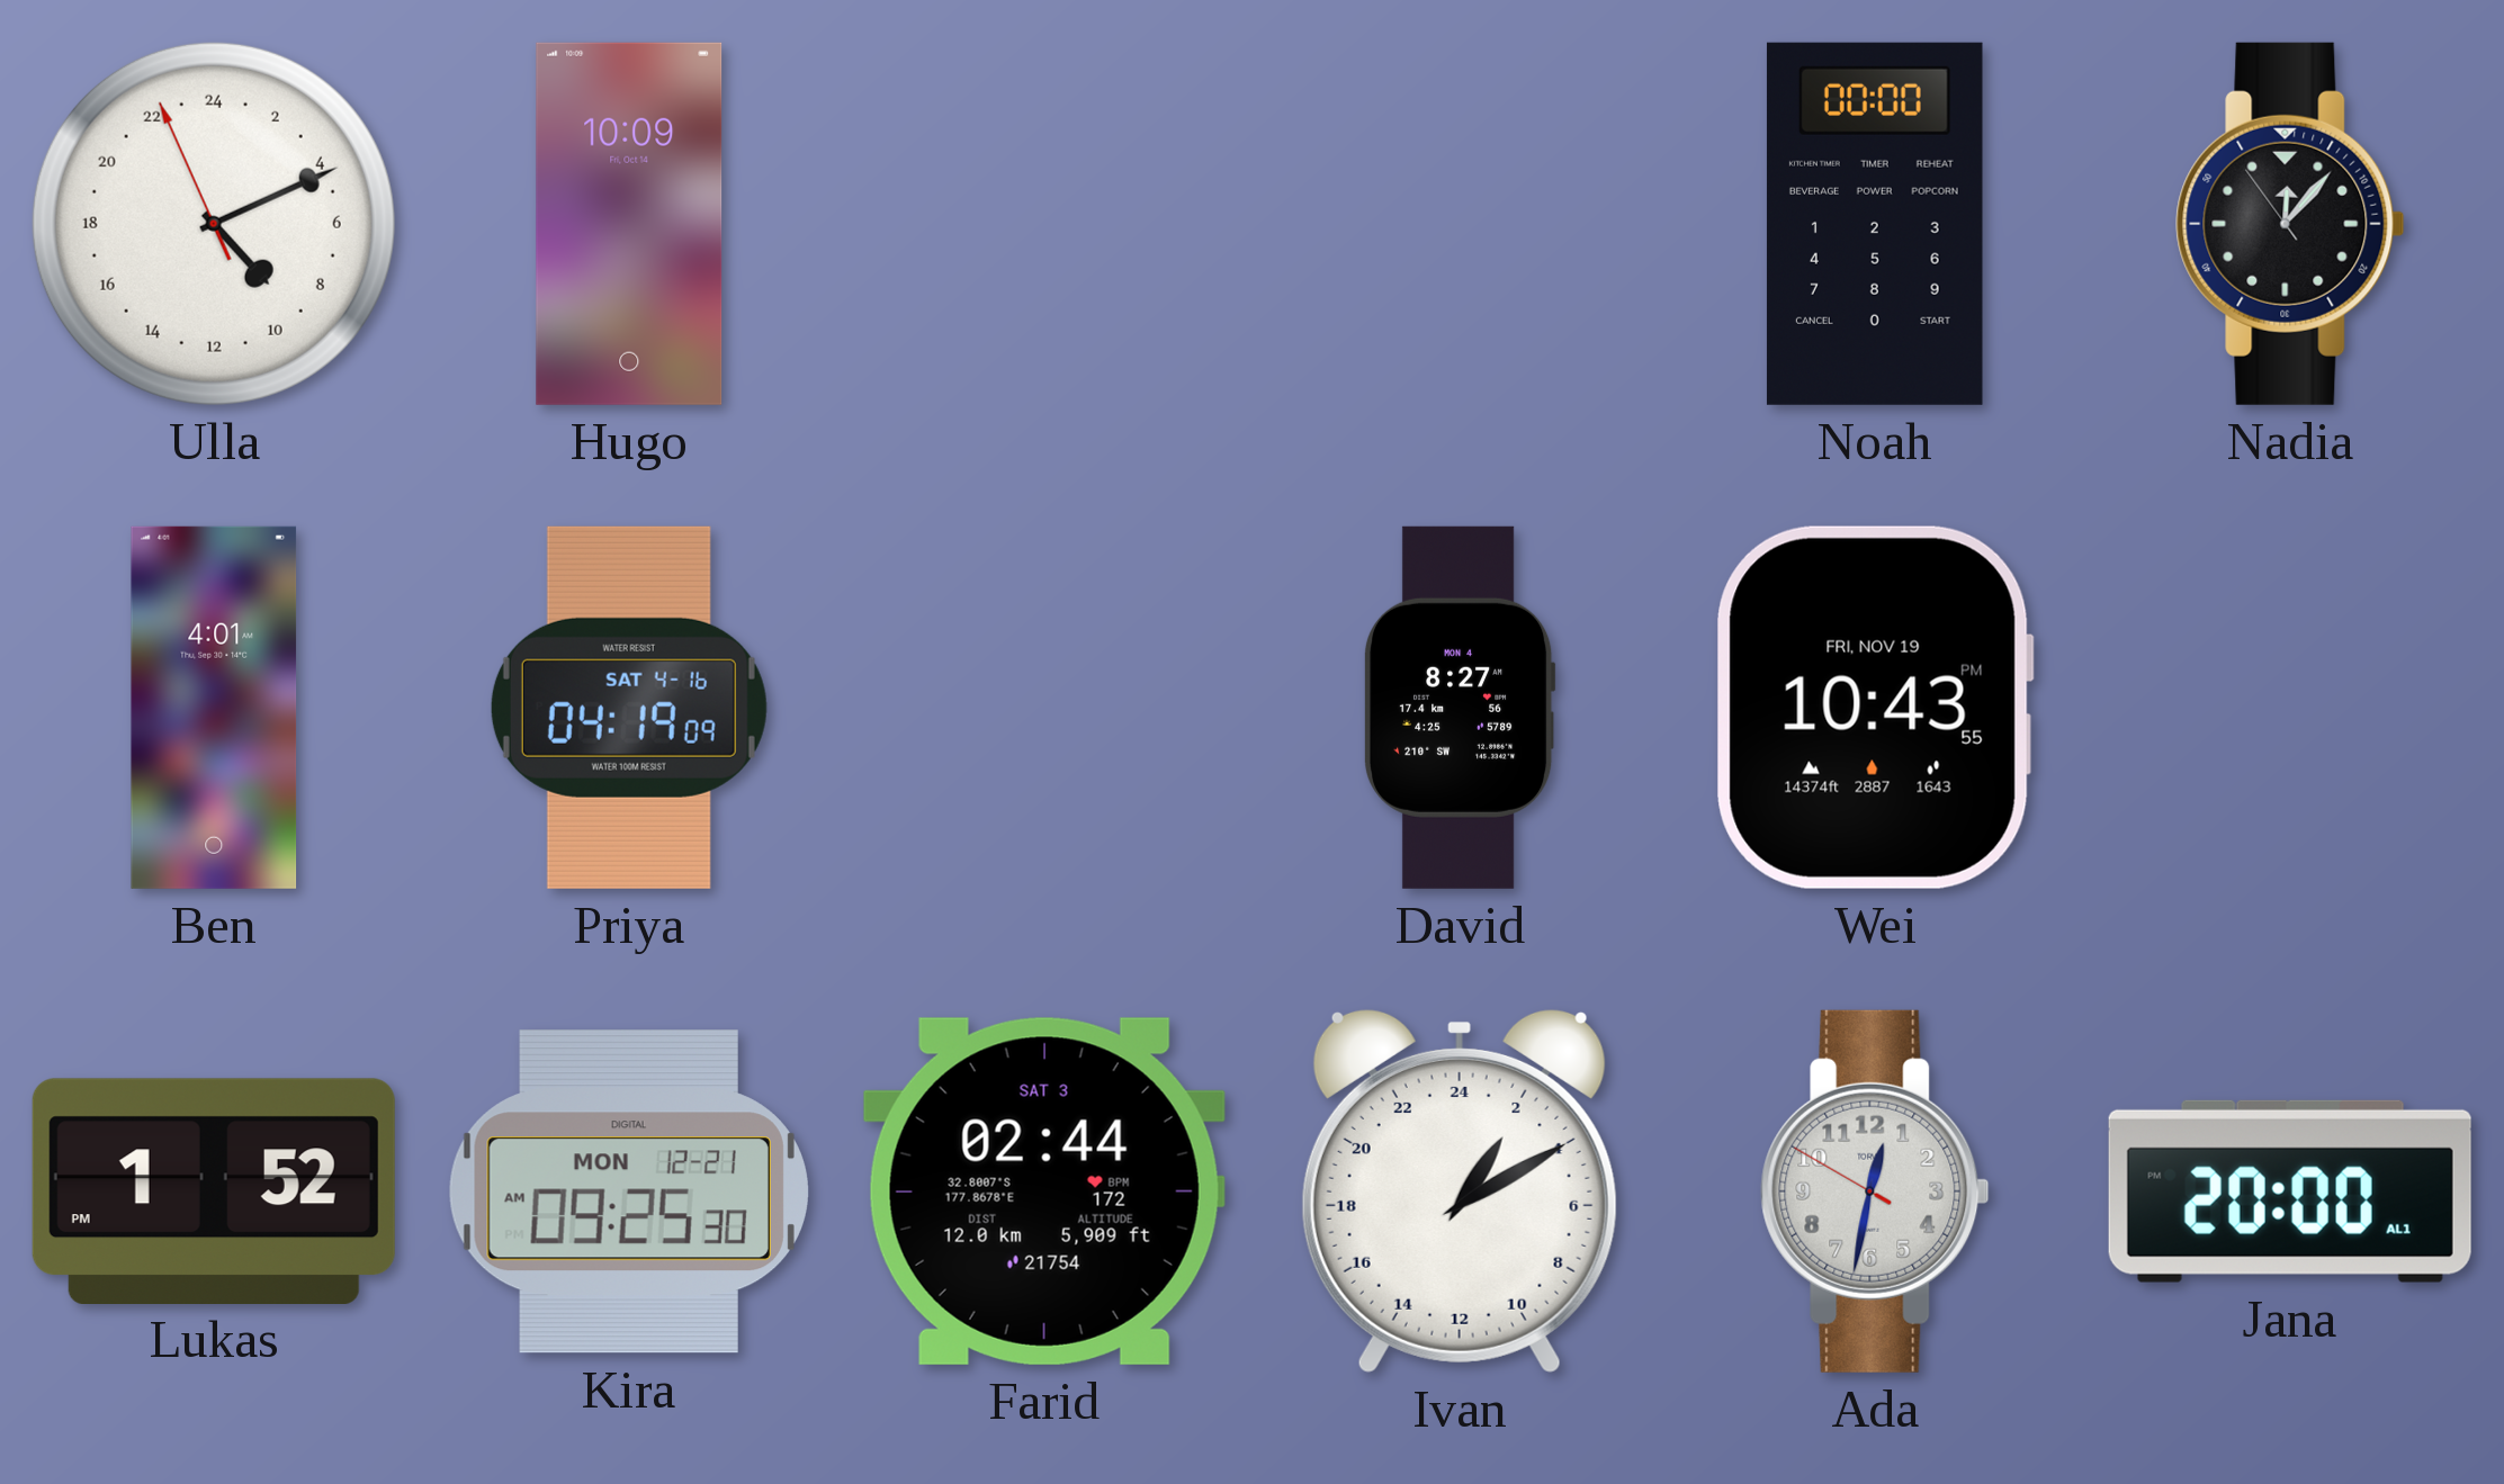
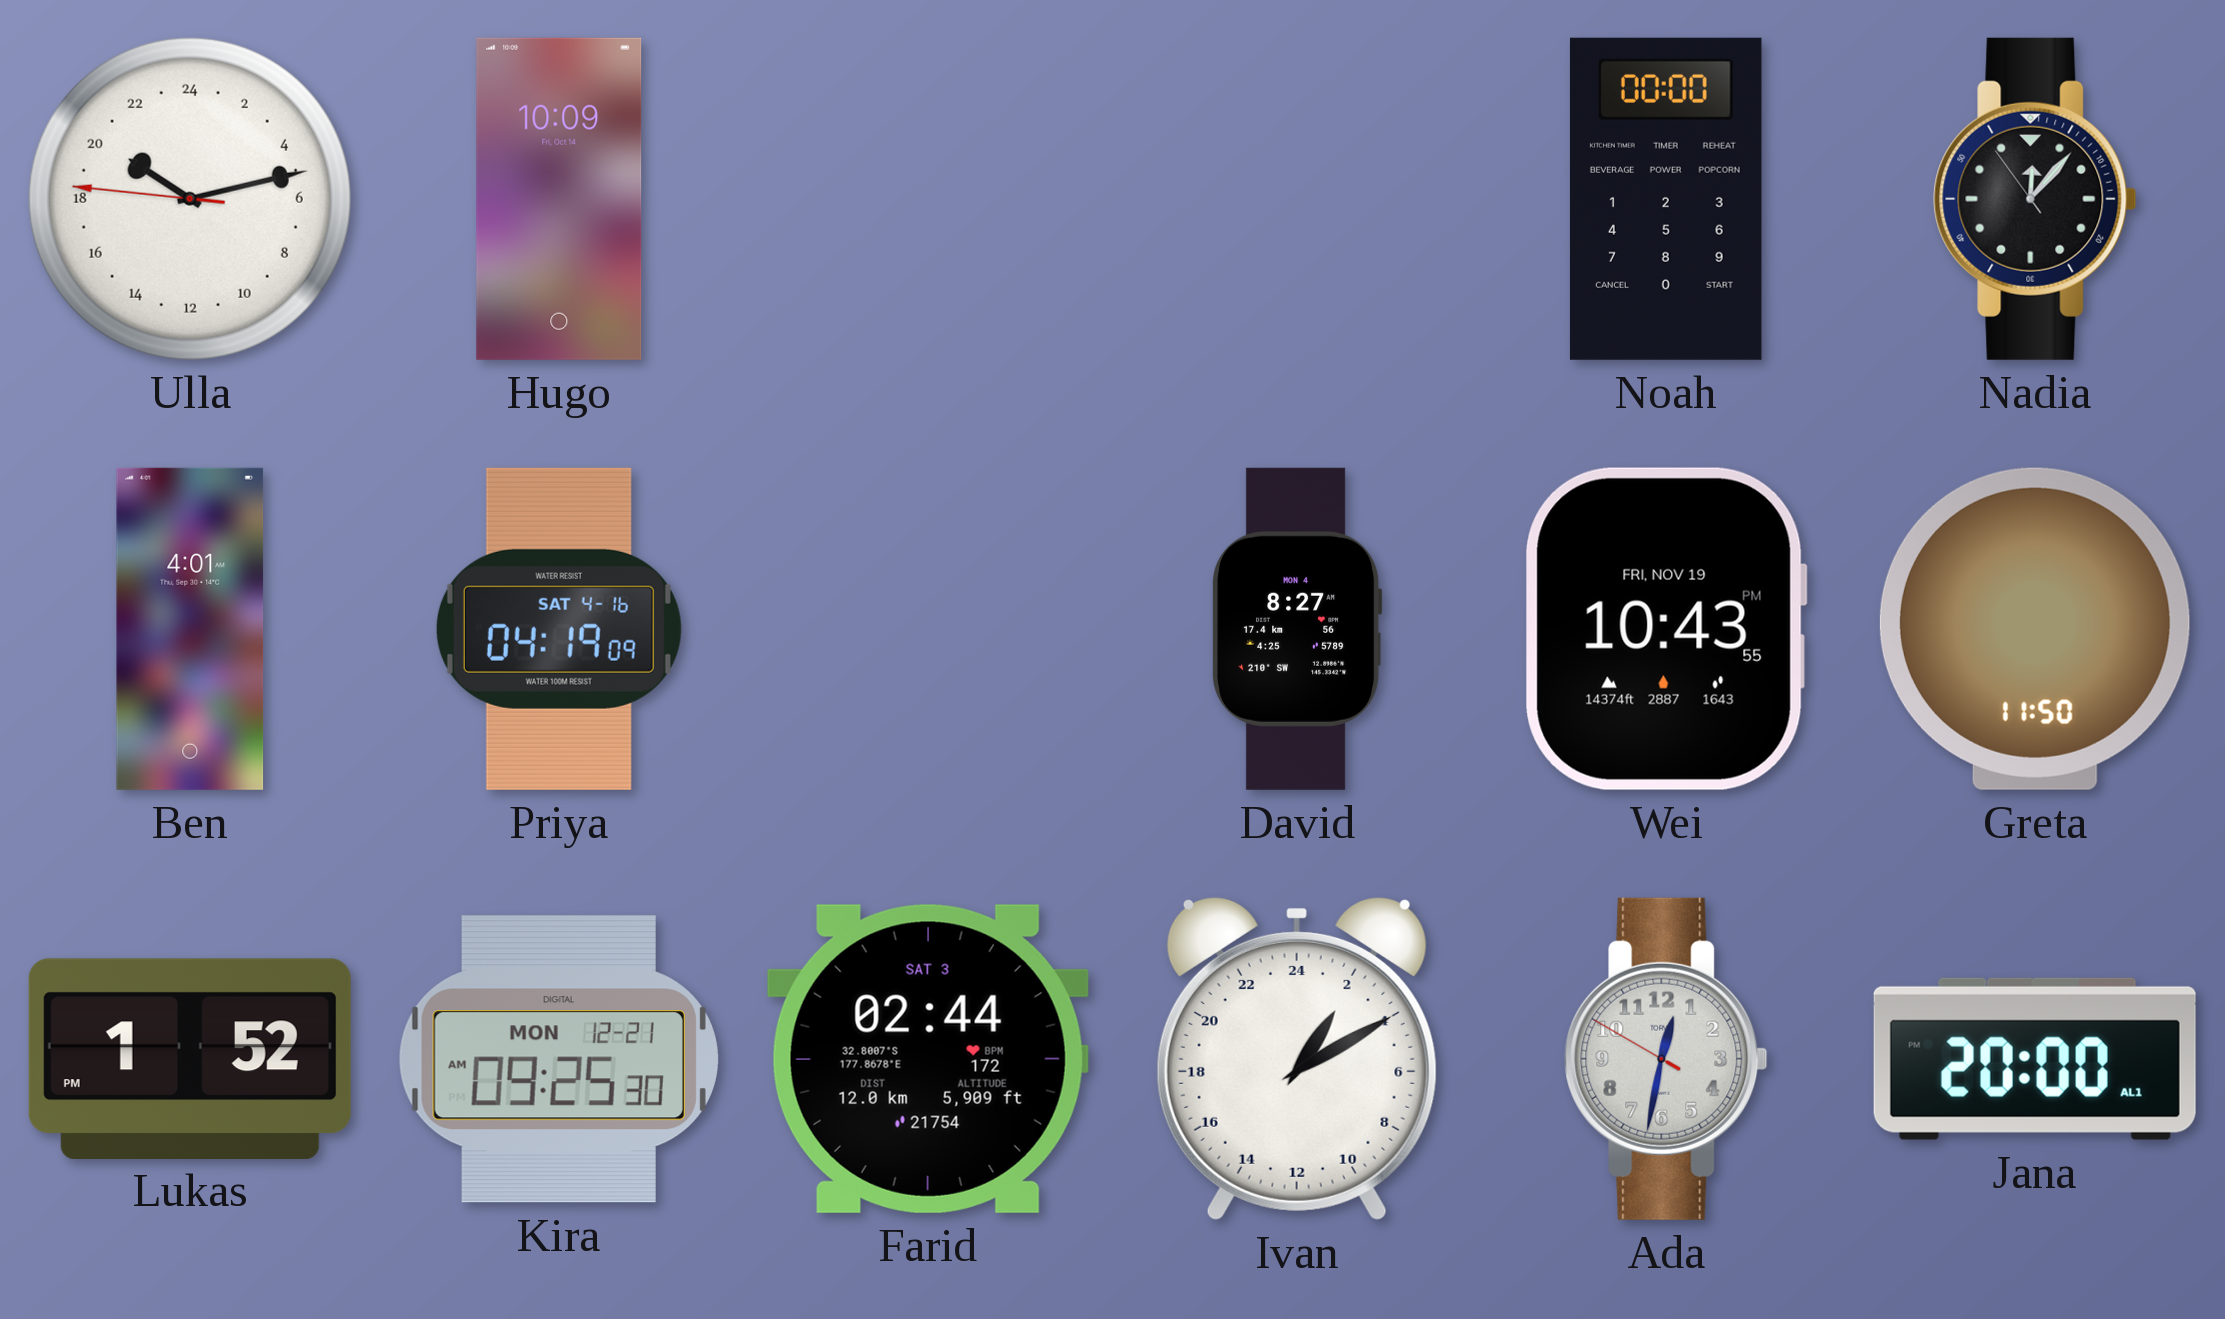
Ulla: 9:10 -> 20:12
Greta: none -> 11:50
